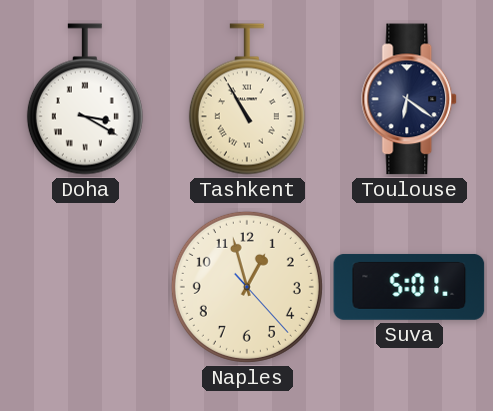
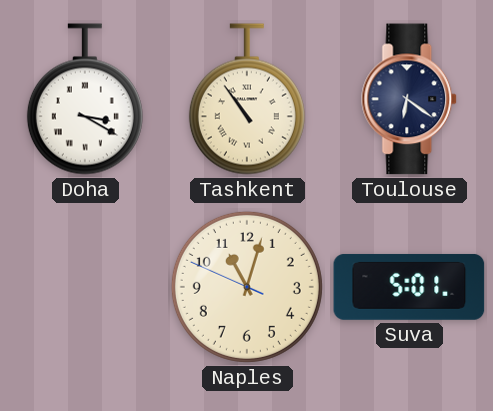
Tashkent: 10:55 -> 10:54
Naples: 12:57 -> 11:02
